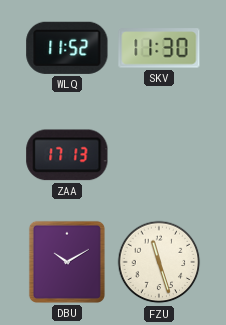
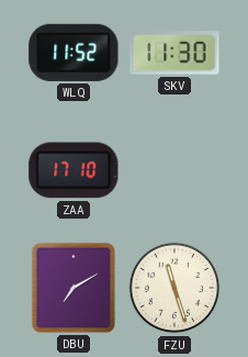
ZAA: 17:13 -> 17:10
DBU: 10:10 -> 7:10
